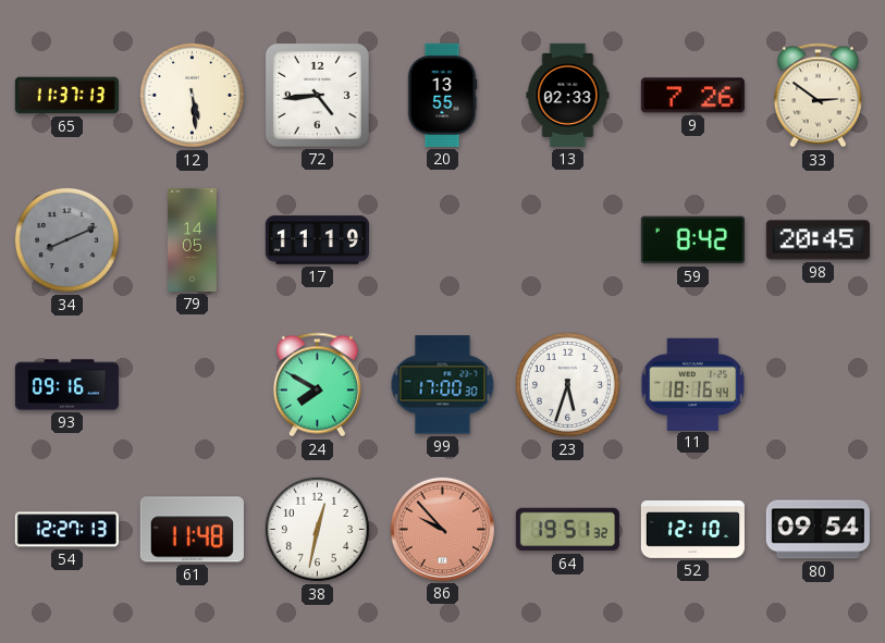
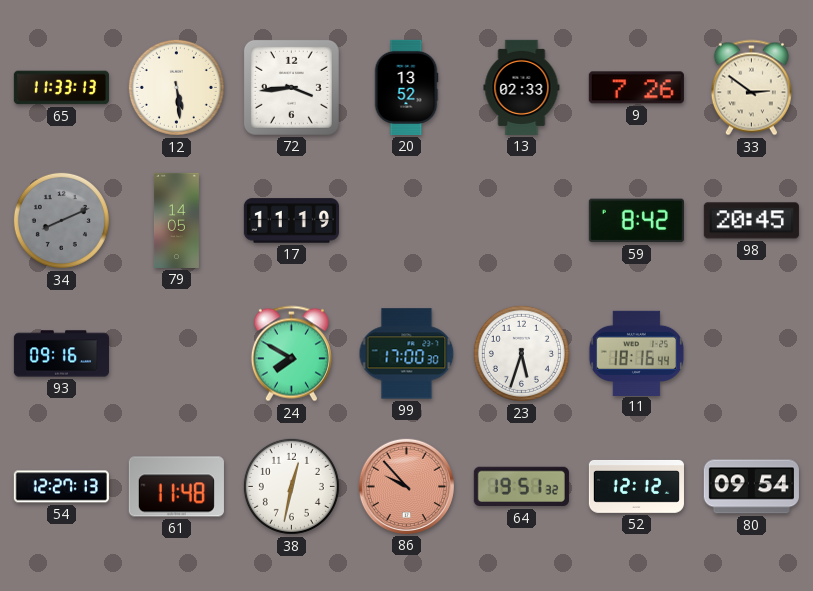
65: 11:37 -> 11:33
72: 4:44 -> 3:44
20: 13:55 -> 13:52
52: 12:10 -> 12:12
